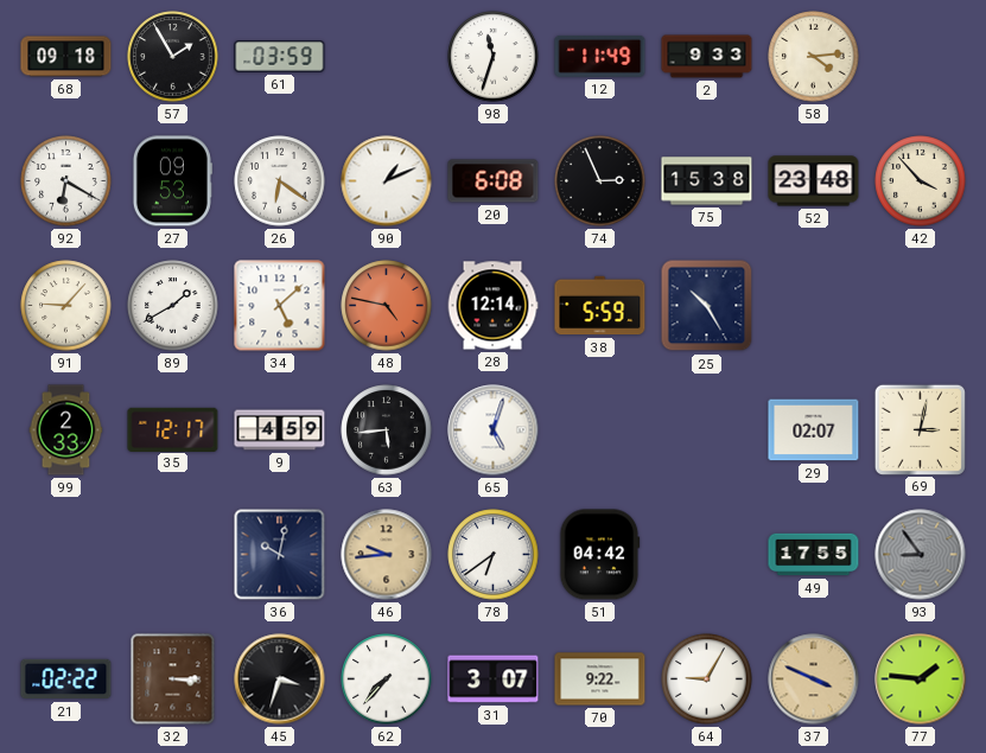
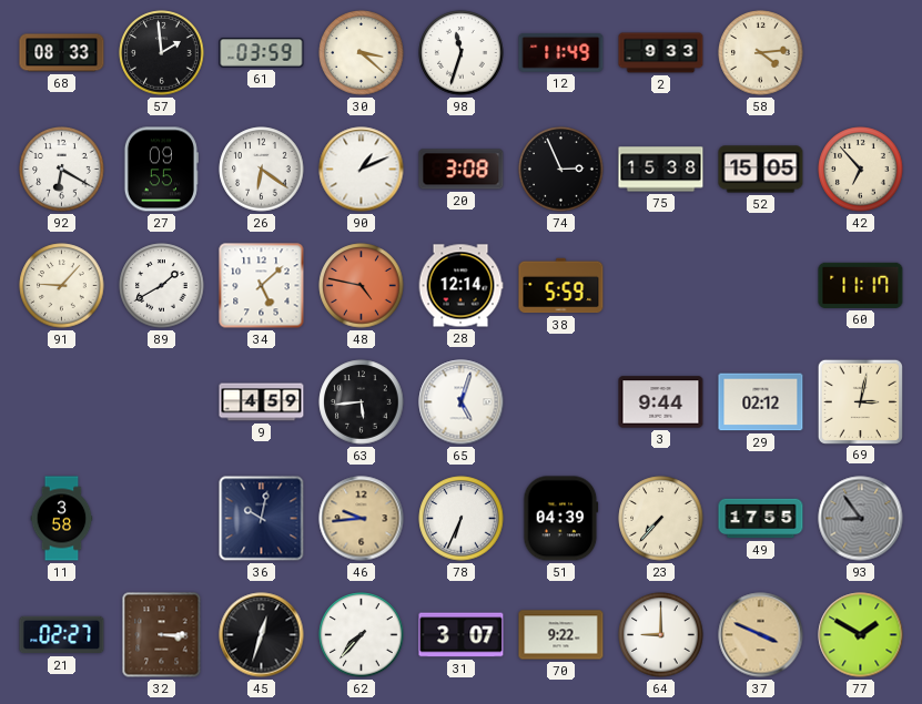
68: 09:18 -> 08:33
57: 1:55 -> 1:59
30: none -> 3:22
27: 09:53 -> 09:55
20: 6:08 -> 3:08
52: 23:48 -> 15:05
42: 3:53 -> 6:53
25: 10:25 -> none
60: none -> 11:17
99: 2:33 -> none
35: 12:17 -> none
3: none -> 9:44
29: 02:07 -> 02:12
11: none -> 3:58
78: 6:39 -> 6:34
51: 04:42 -> 04:39
23: none -> 7:37
21: 02:22 -> 02:27
45: 3:33 -> 12:33
64: 9:05 -> 9:00
77: 1:46 -> 1:50
